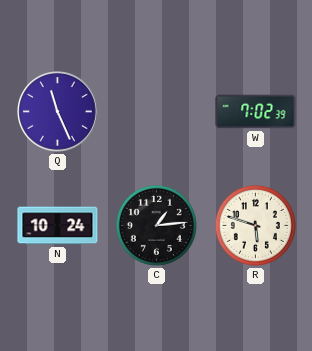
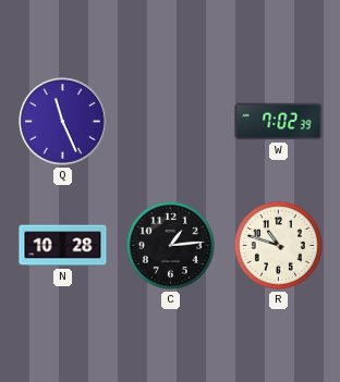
N: 10:24 -> 10:28
R: 5:48 -> 10:48
